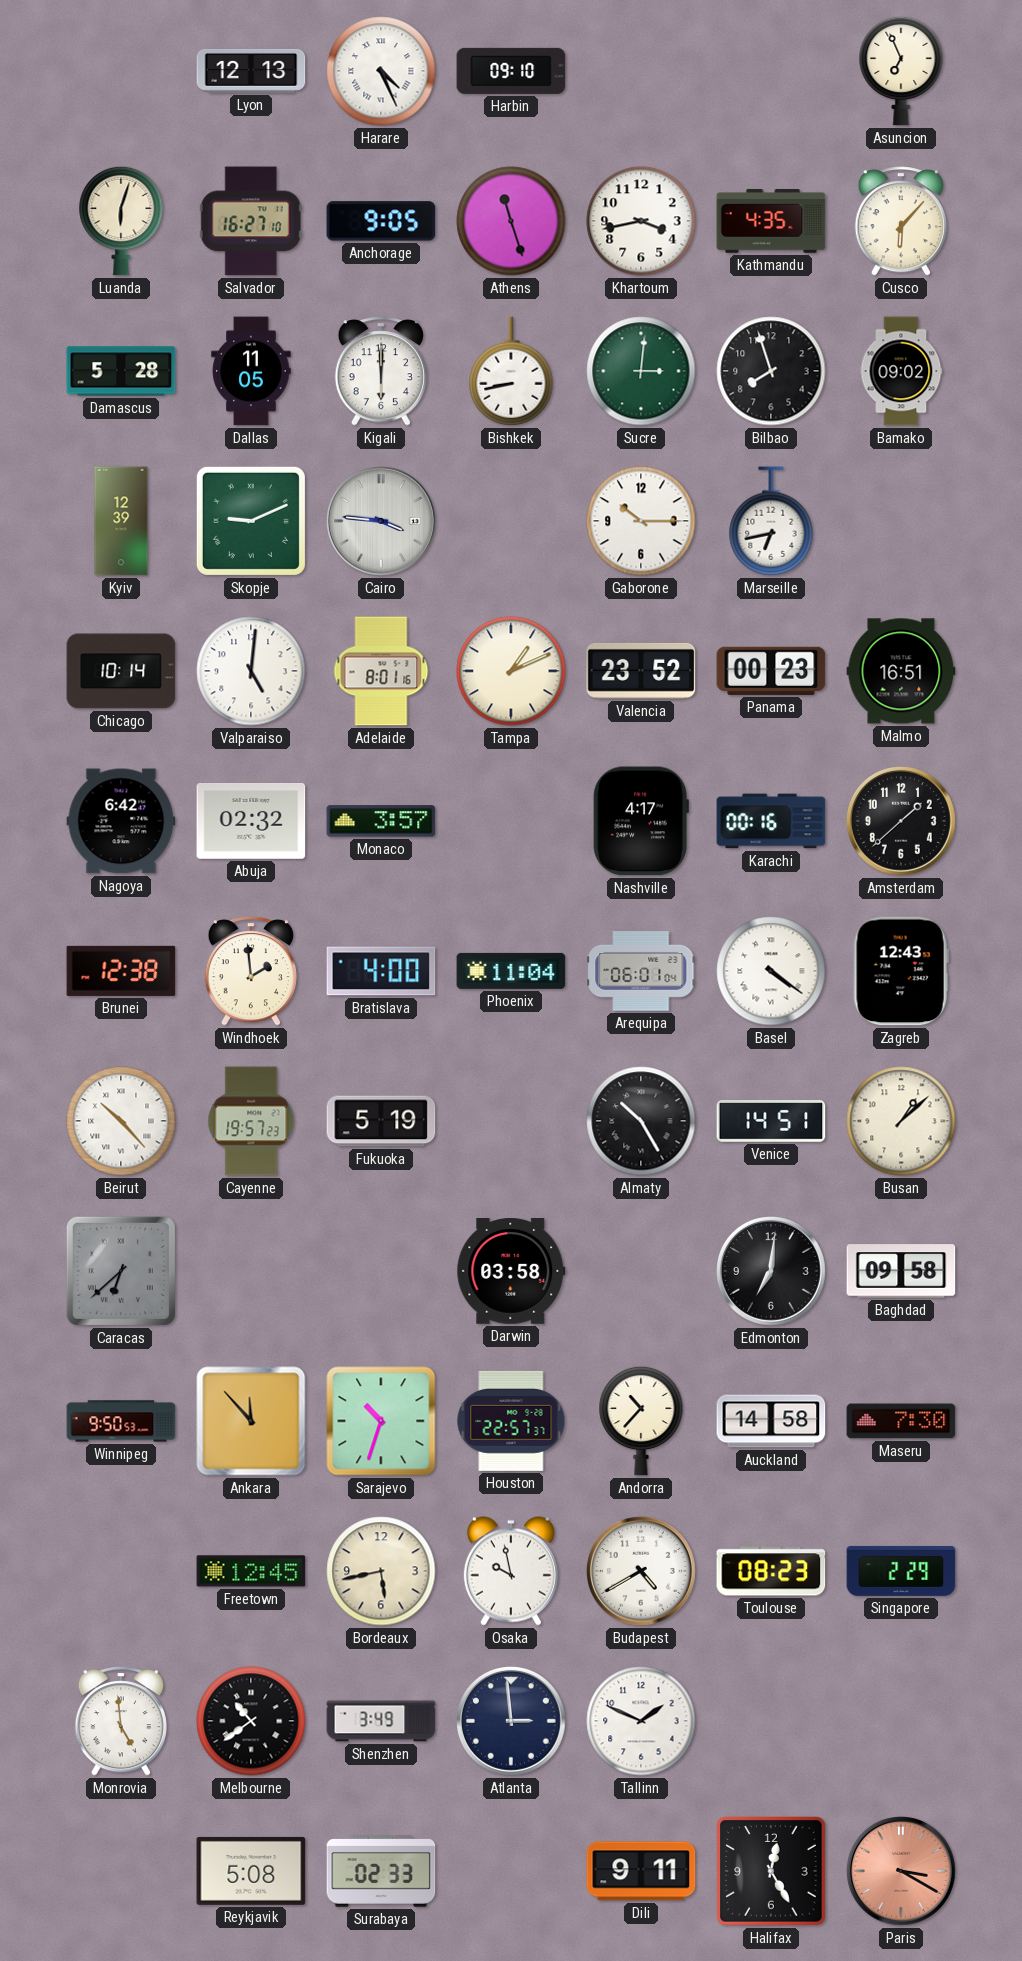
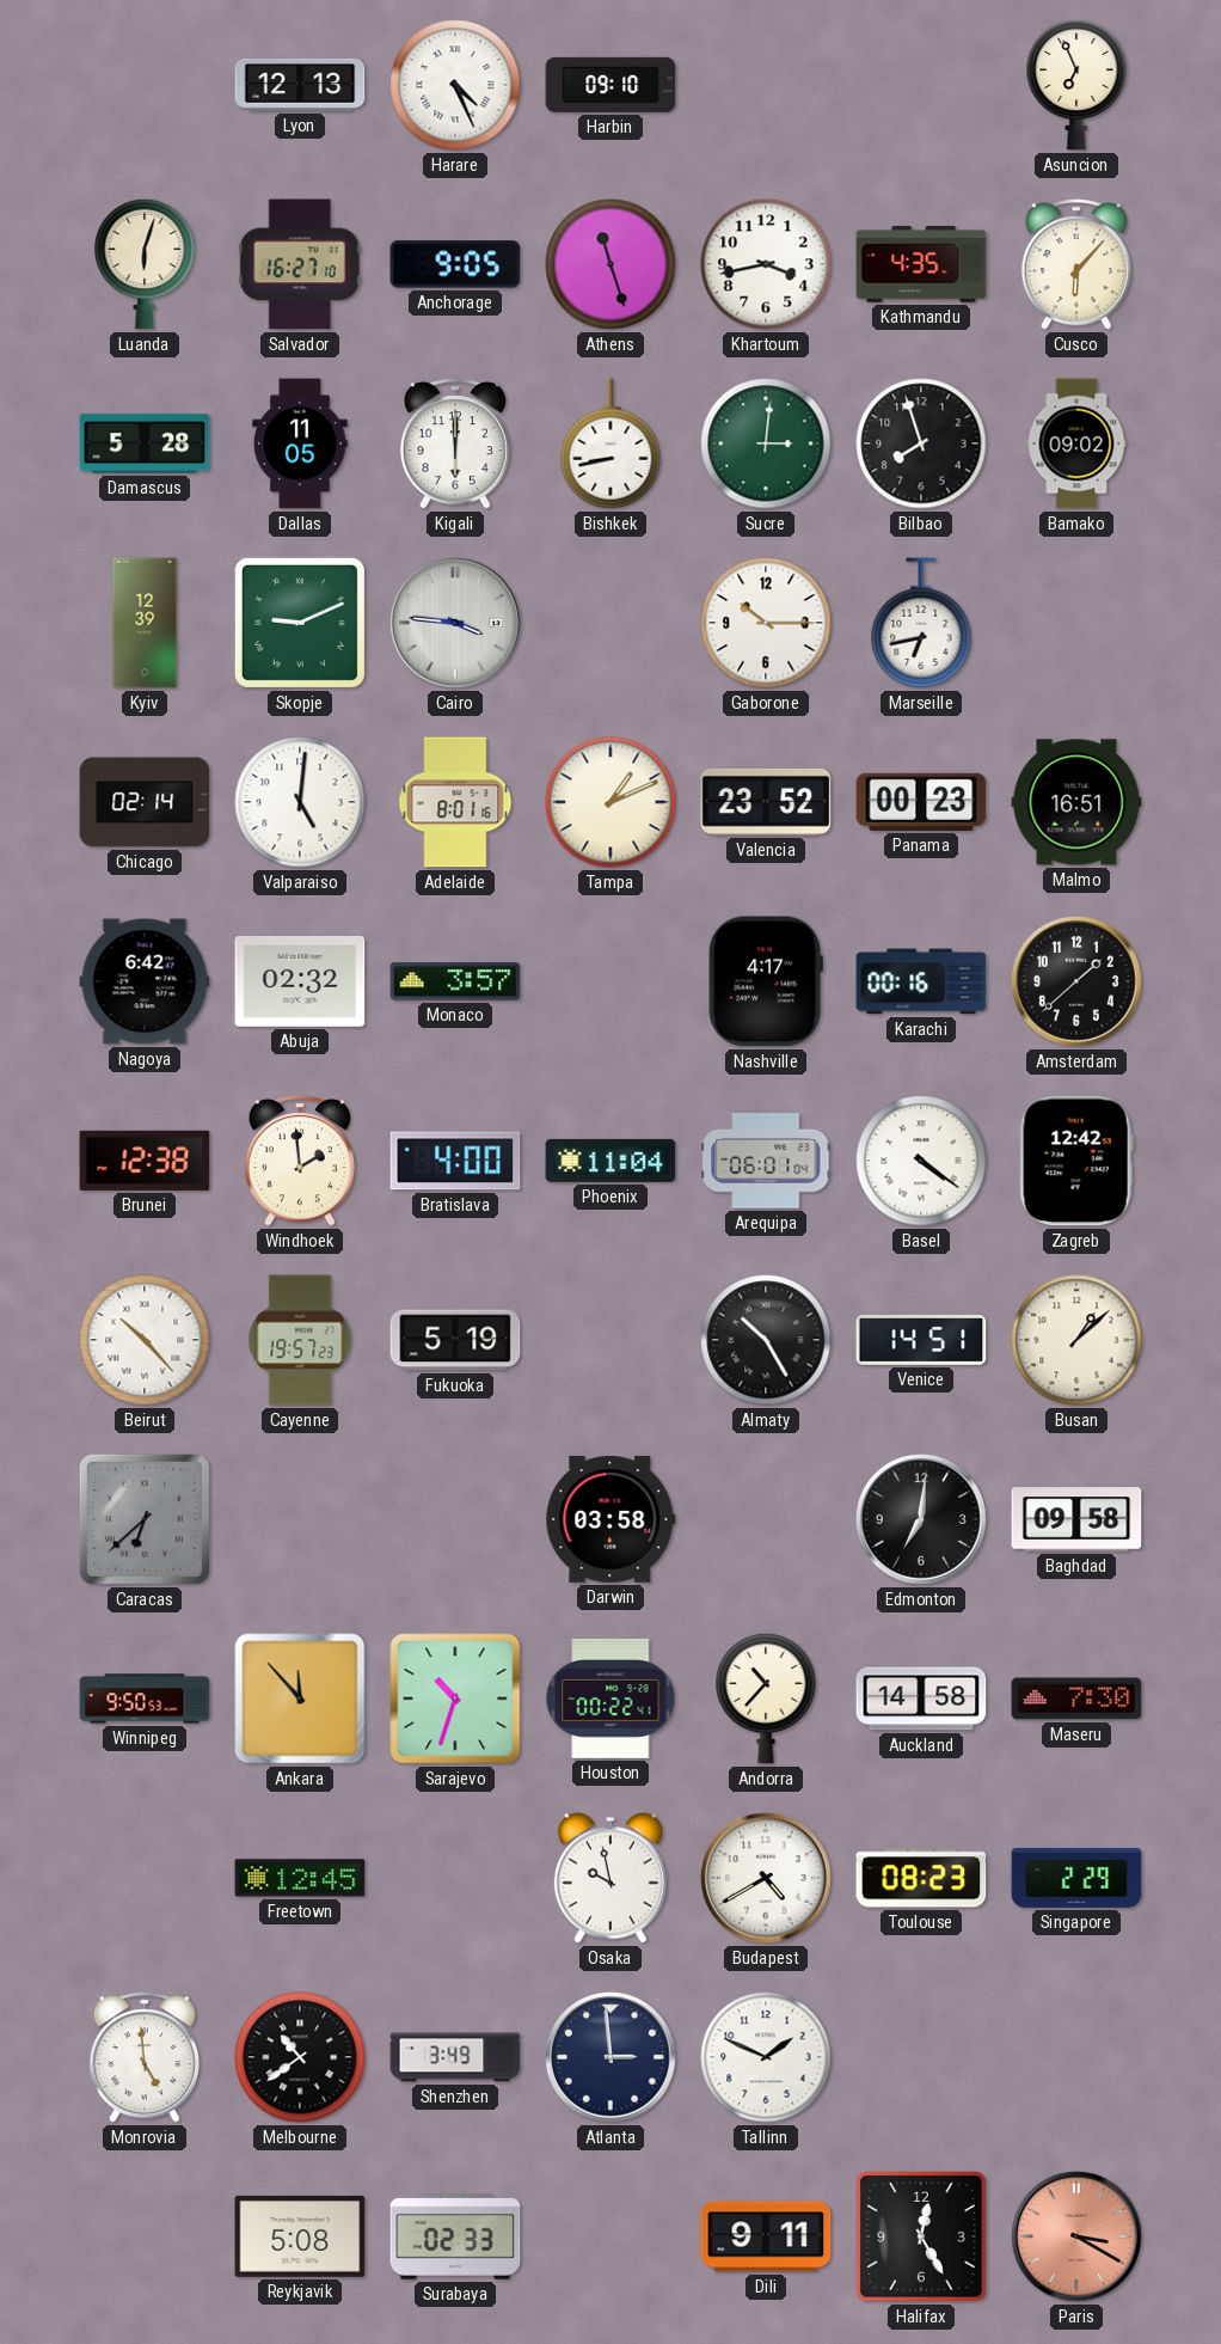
Chicago: 10:14 -> 02:14
Zagreb: 12:43 -> 12:42
Houston: 22:57 -> 00:22
Bordeaux: 5:43 -> none
